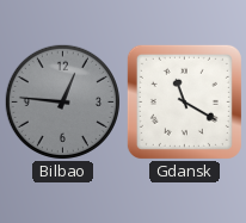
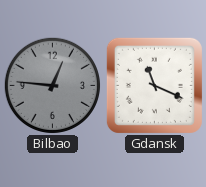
Gdansk: 11:20 -> 11:19
